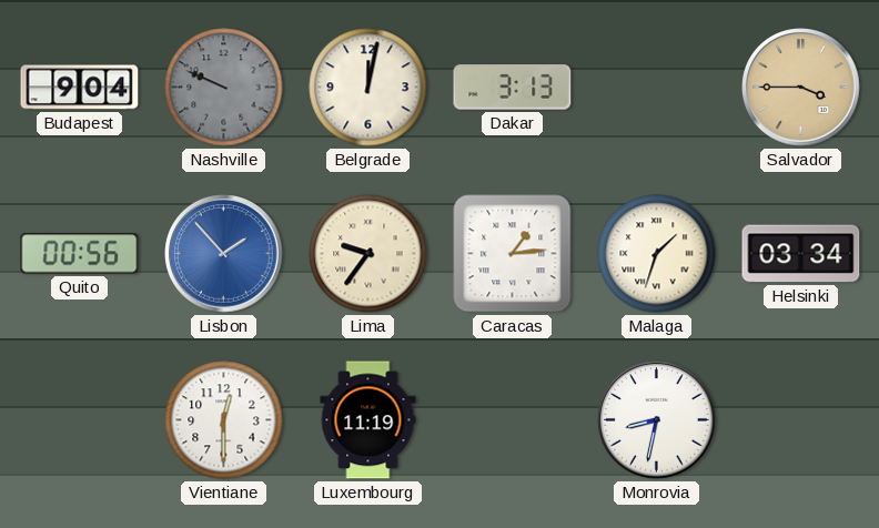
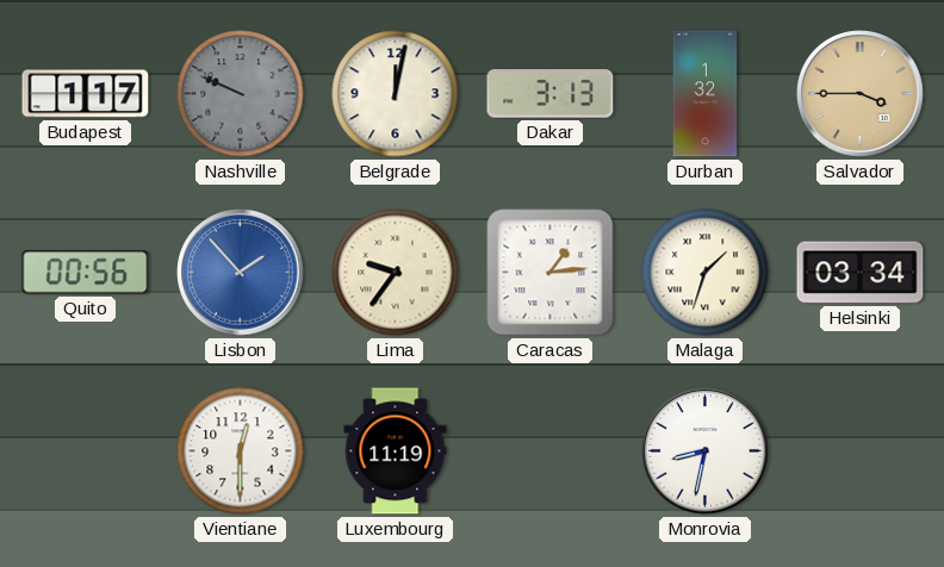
Budapest: 9:04 -> 1:17
Durban: none -> 1:32
